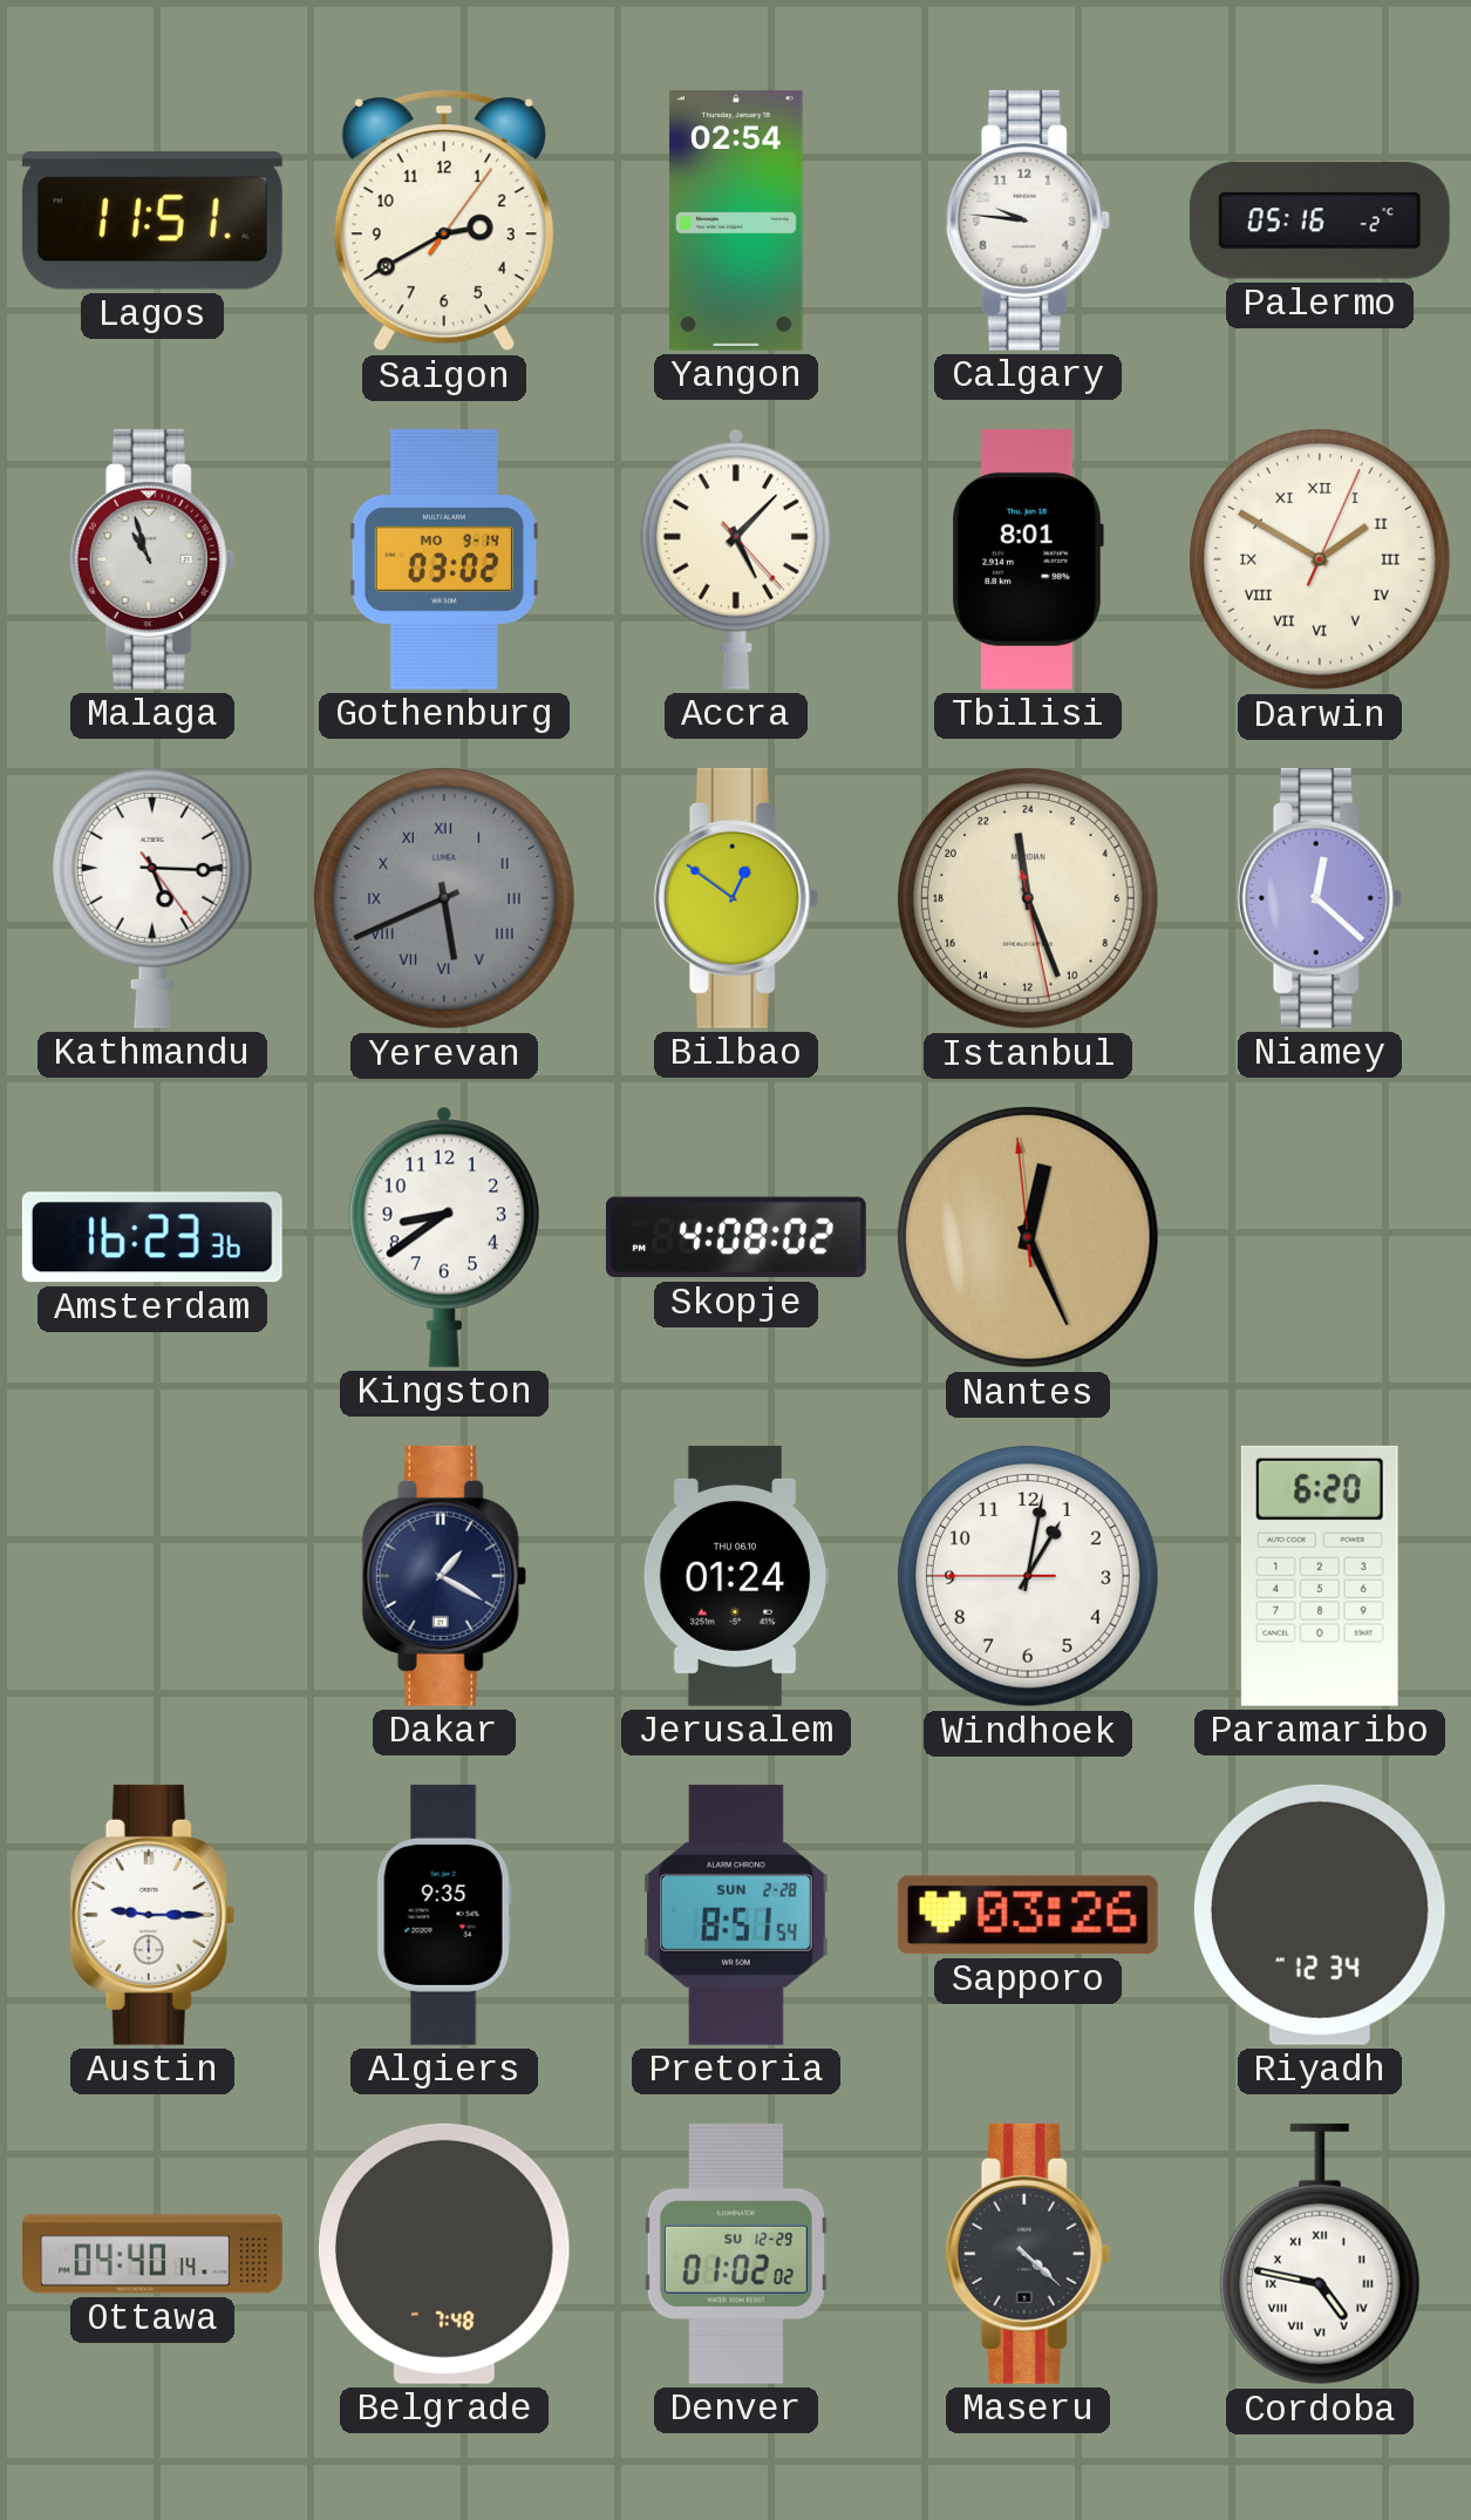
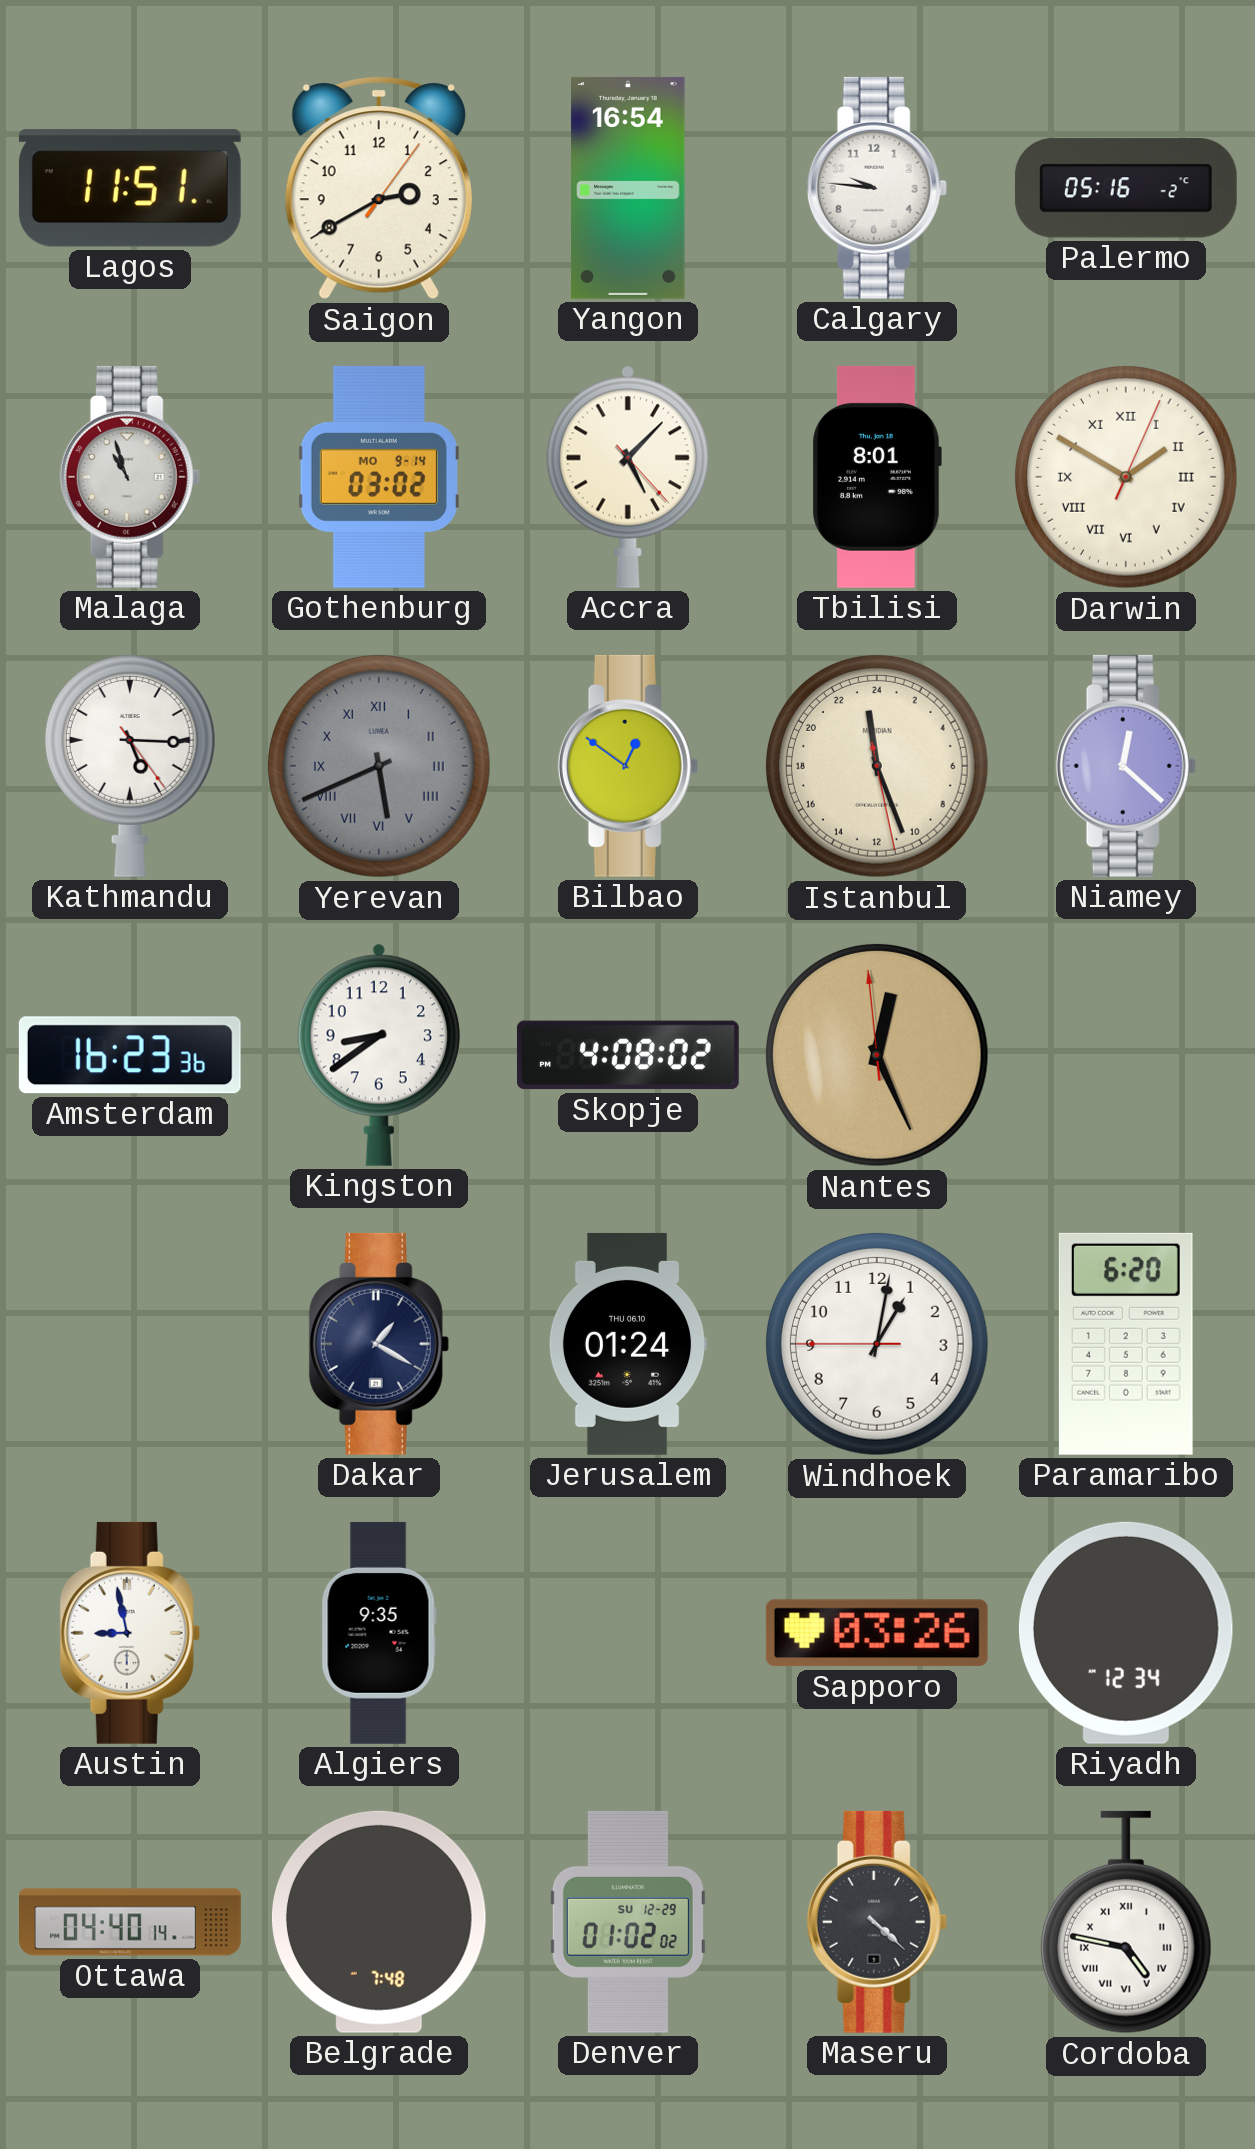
Yangon: 02:54 -> 16:54
Austin: 9:15 -> 8:58
Pretoria: 8:51 -> none
